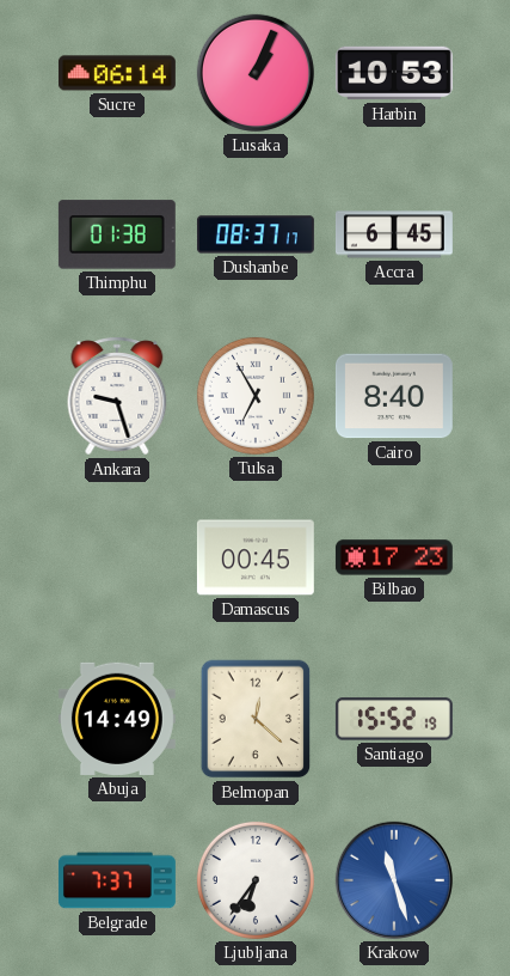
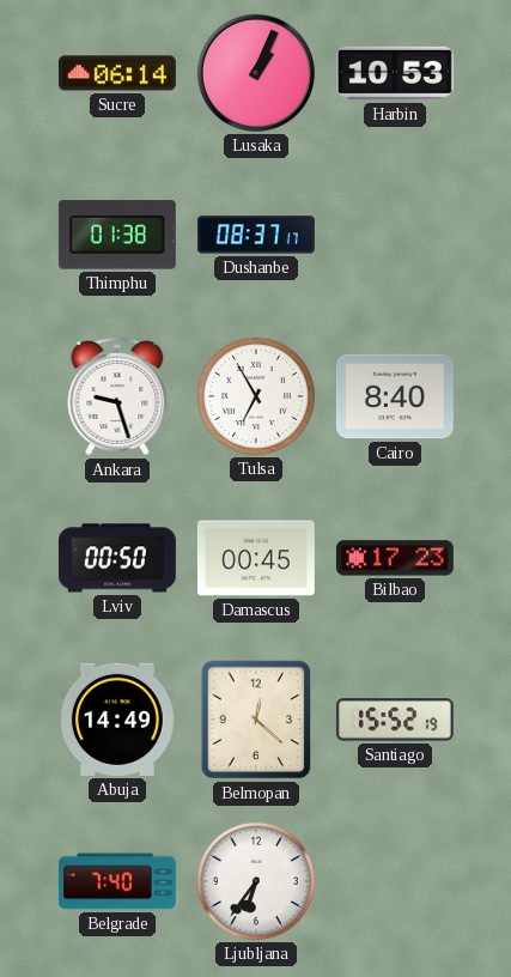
Accra: 6:45 -> none
Lviv: none -> 00:50
Belgrade: 7:37 -> 7:40
Krakow: 11:27 -> none
